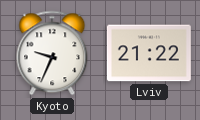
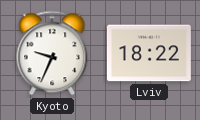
Lviv: 21:22 -> 18:22
